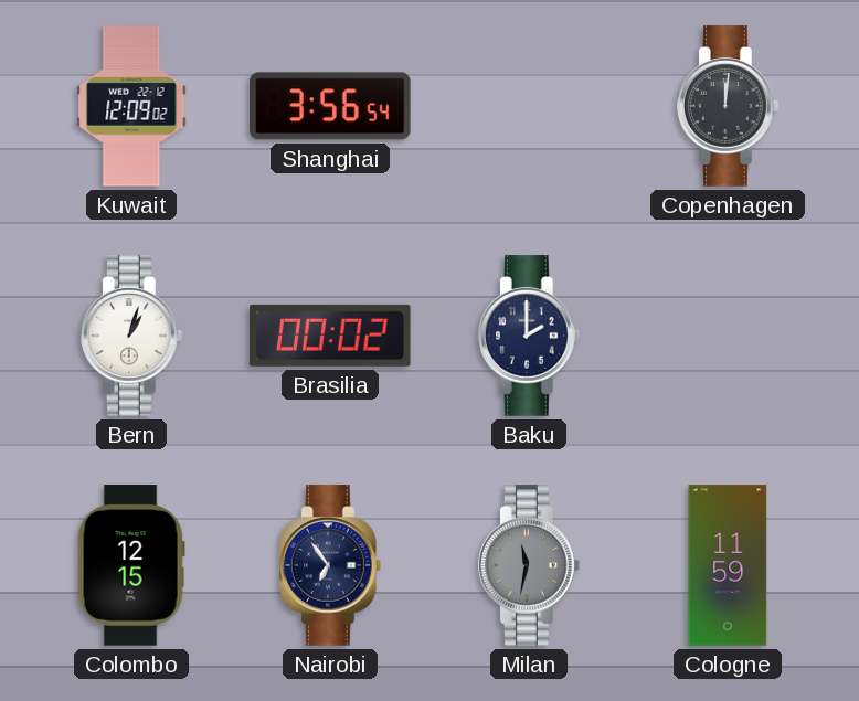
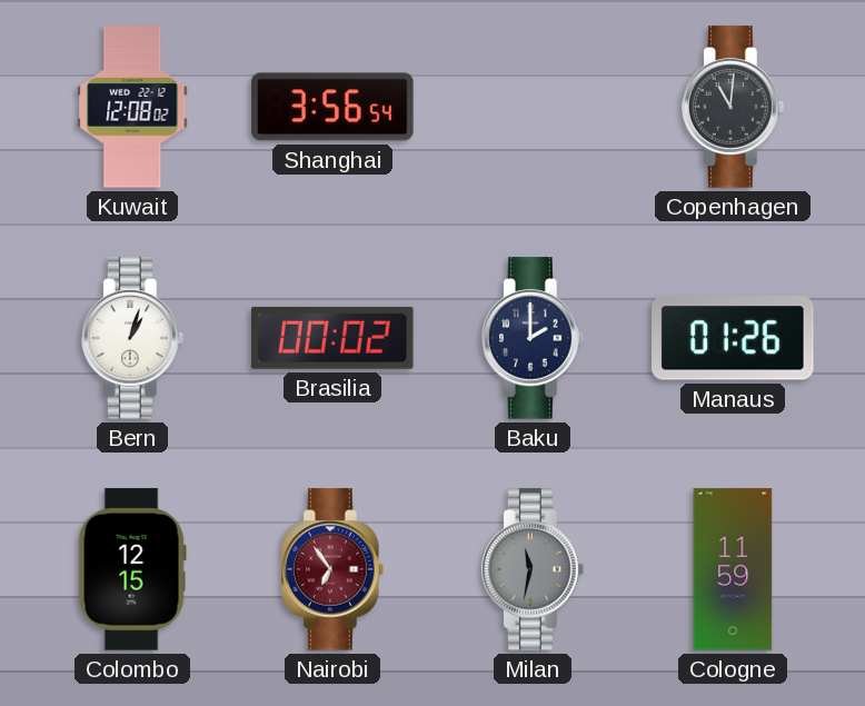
Kuwait: 12:09 -> 12:08
Copenhagen: 12:01 -> 11:01
Manaus: none -> 01:26
Nairobi dial: navy -> burgundy
